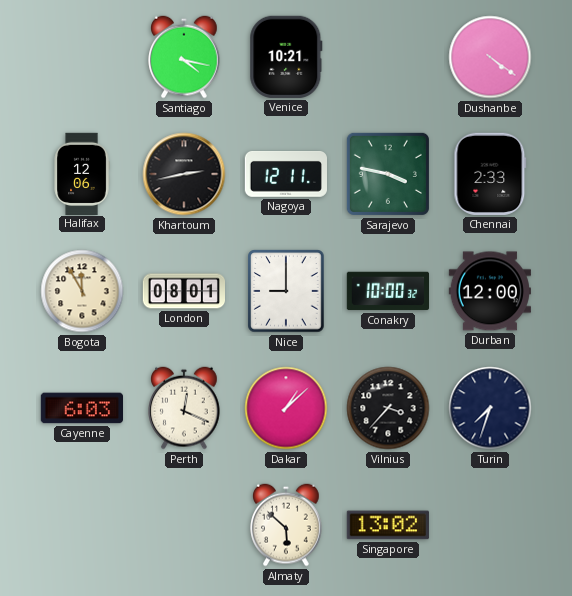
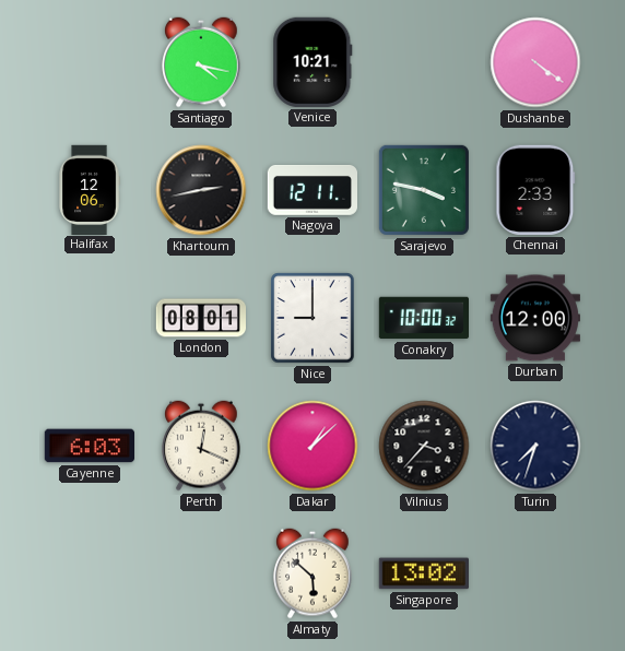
Bogota: 11:55 -> none
